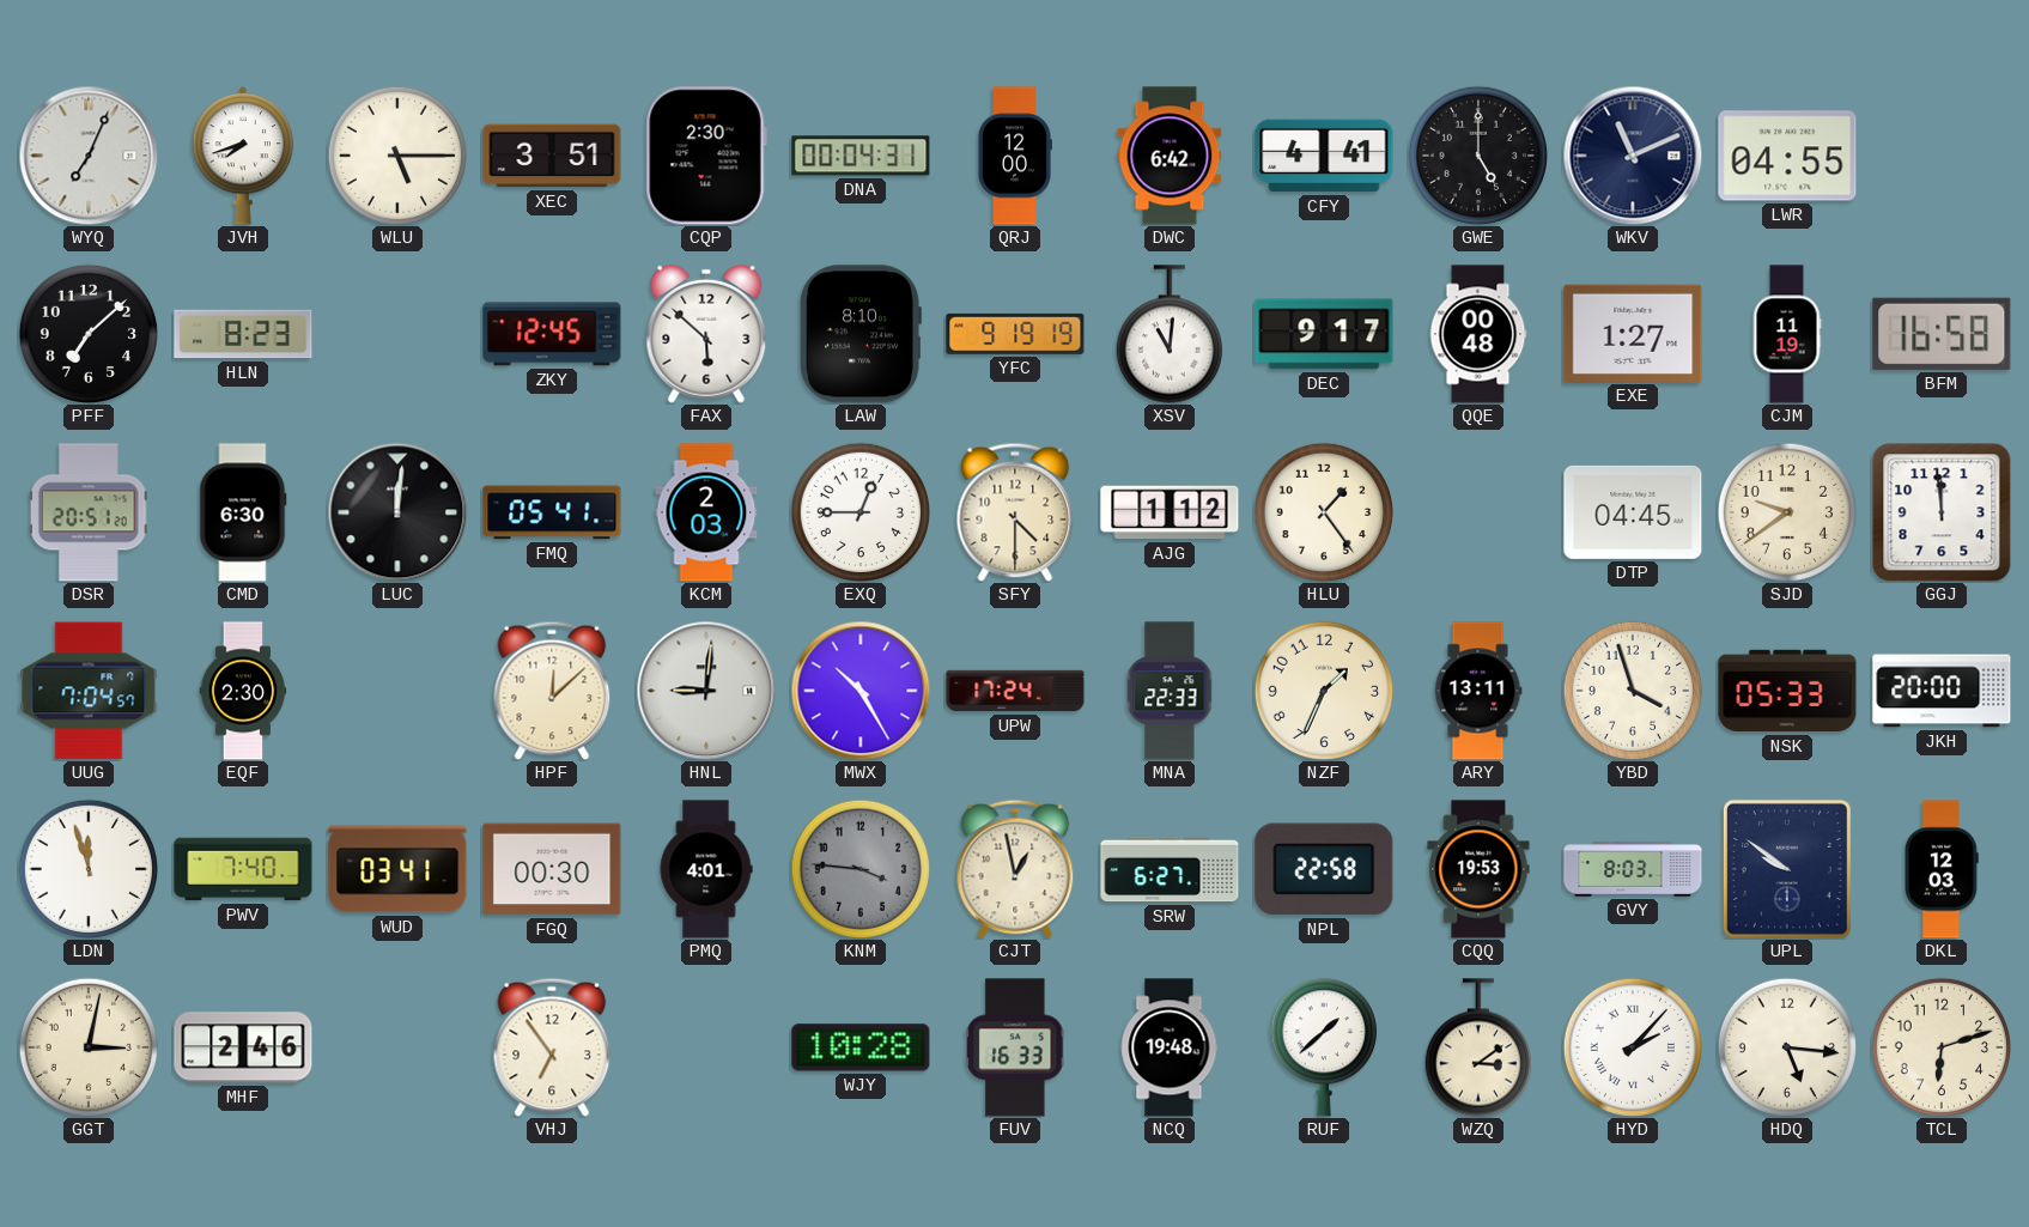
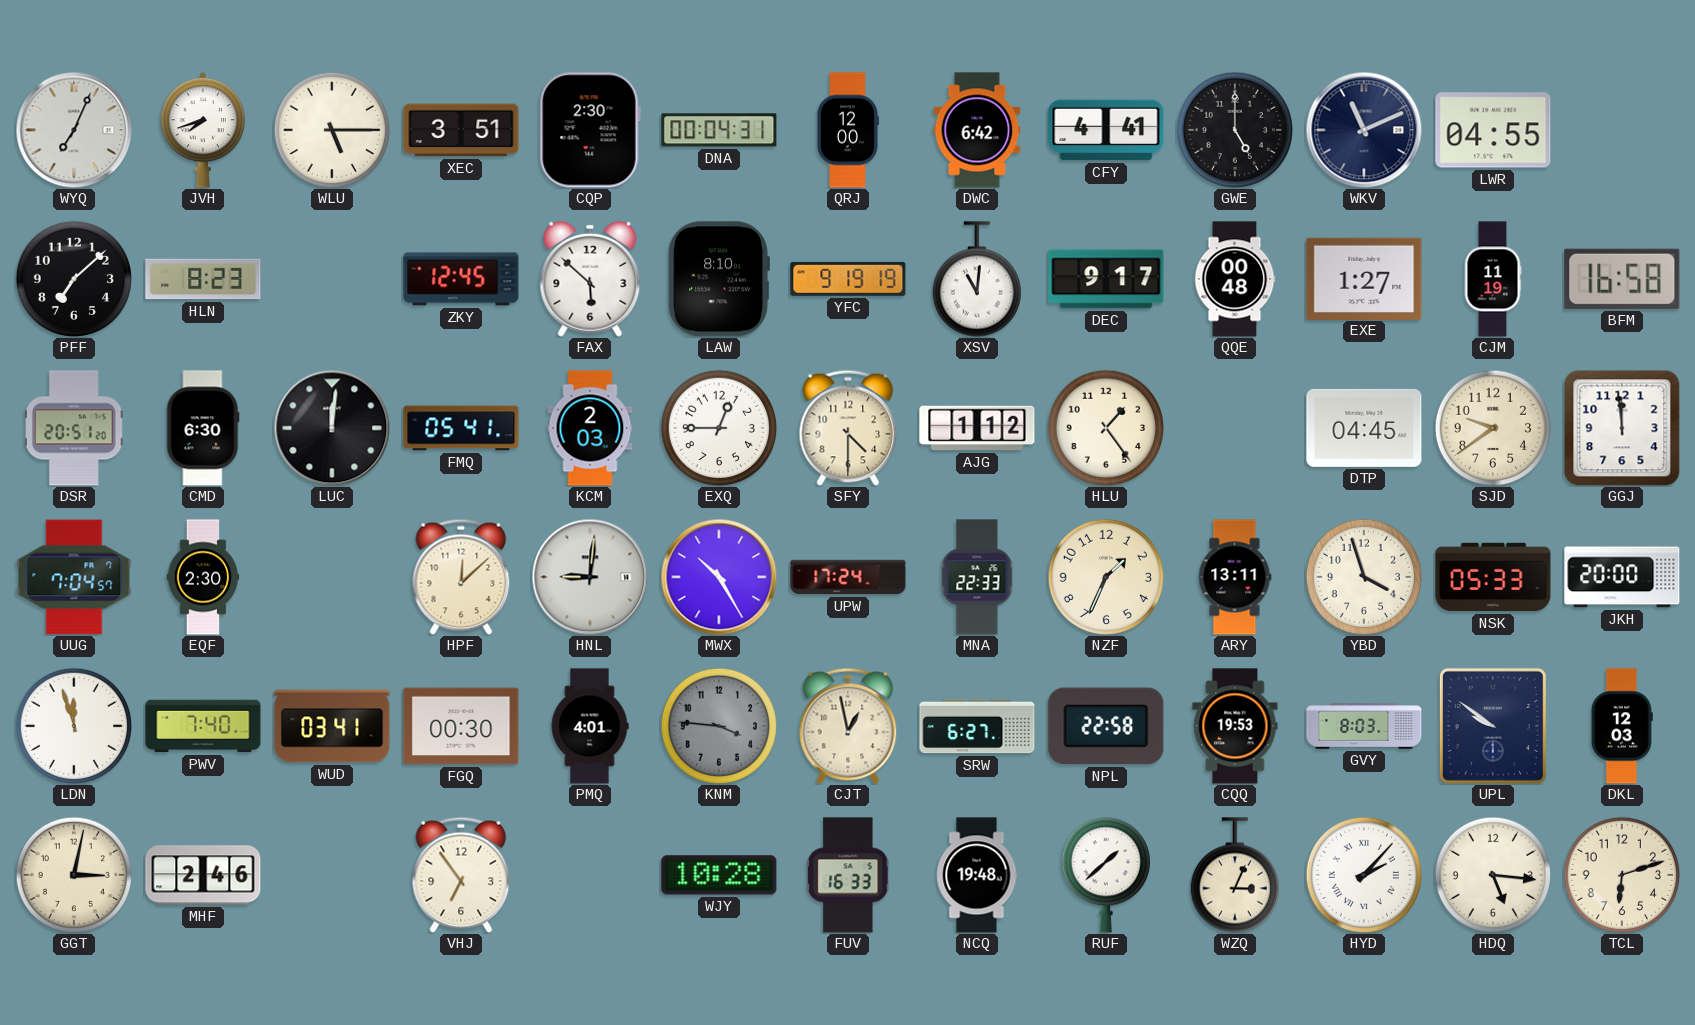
WZQ: 3:09 -> 3:04
